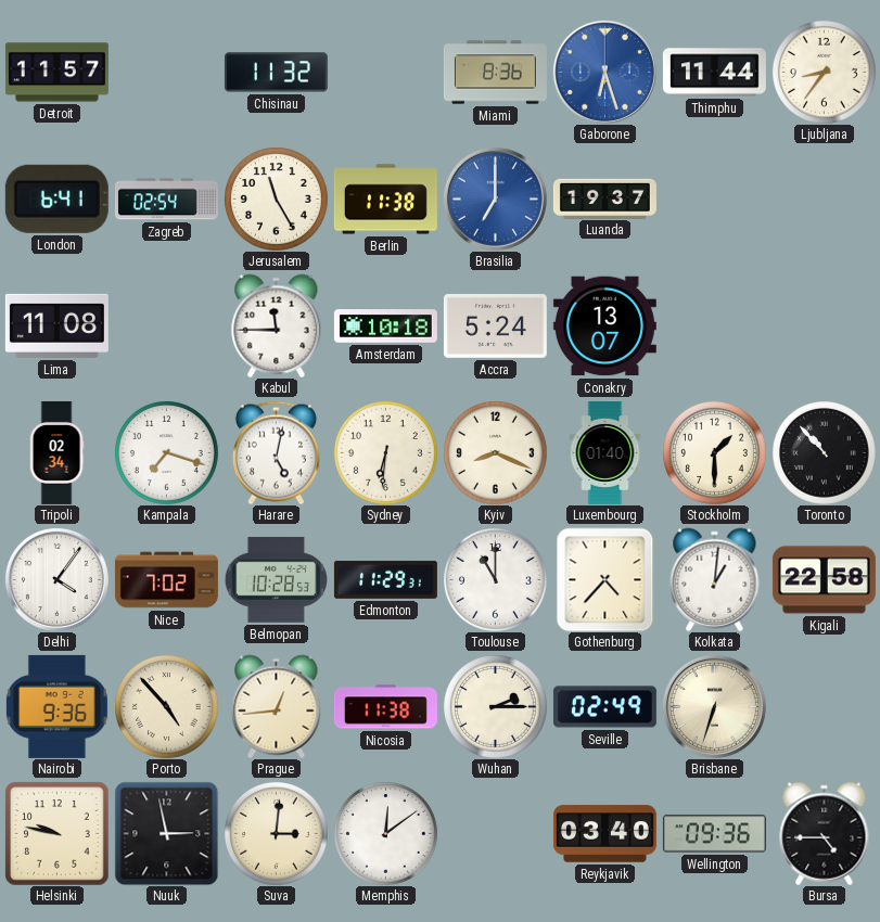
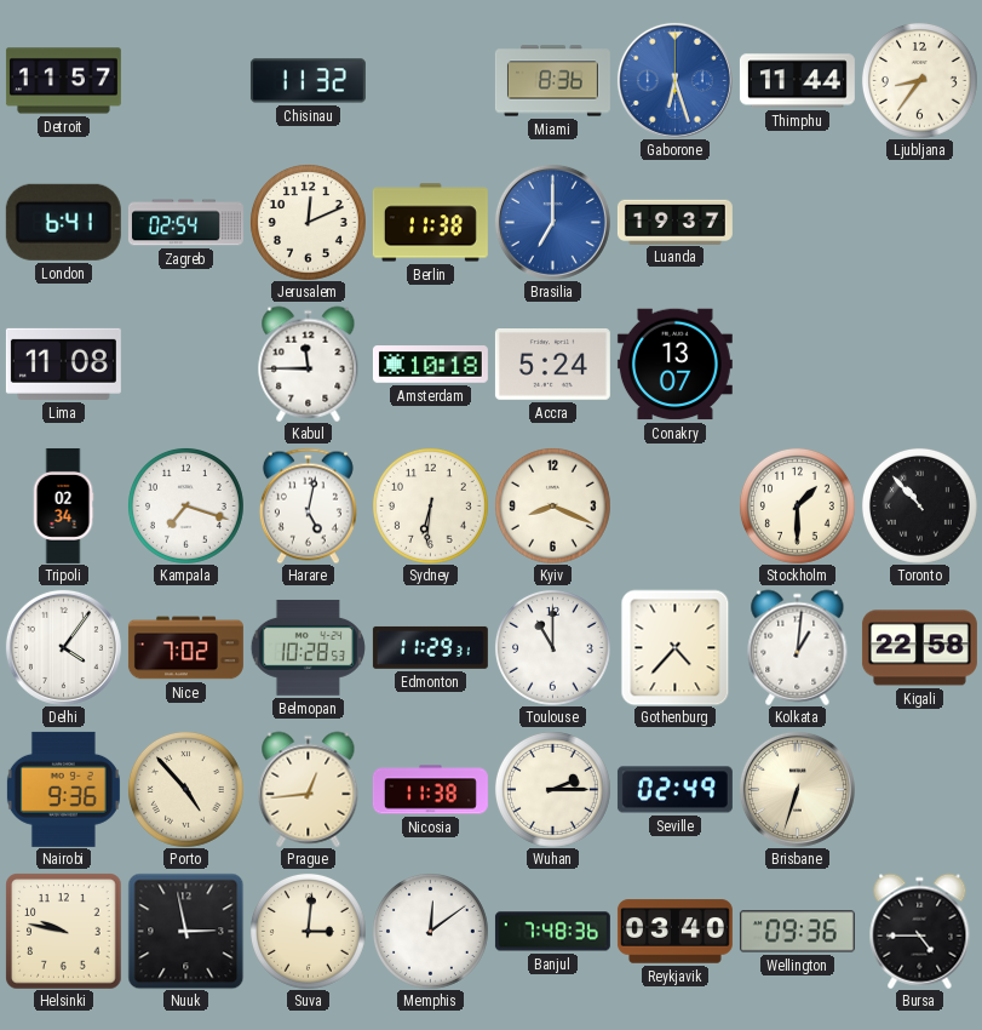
Jerusalem: 11:25 -> 12:11
Luxembourg: 01:40 -> none
Banjul: none -> 7:48
